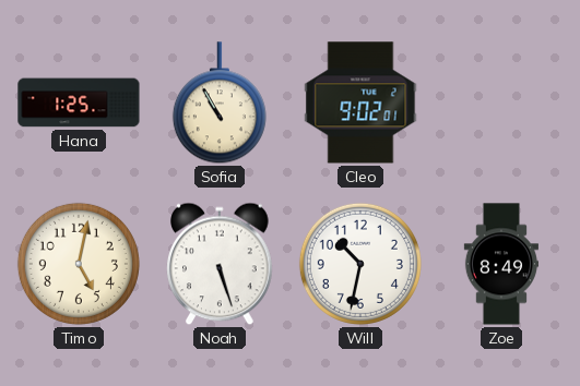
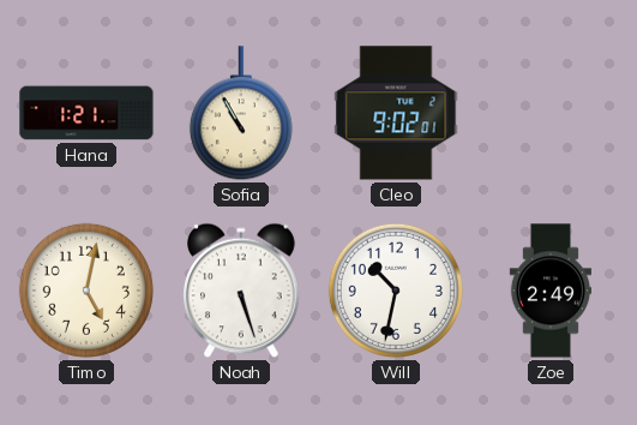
Hana: 1:25 -> 1:21
Zoe: 8:49 -> 2:49
